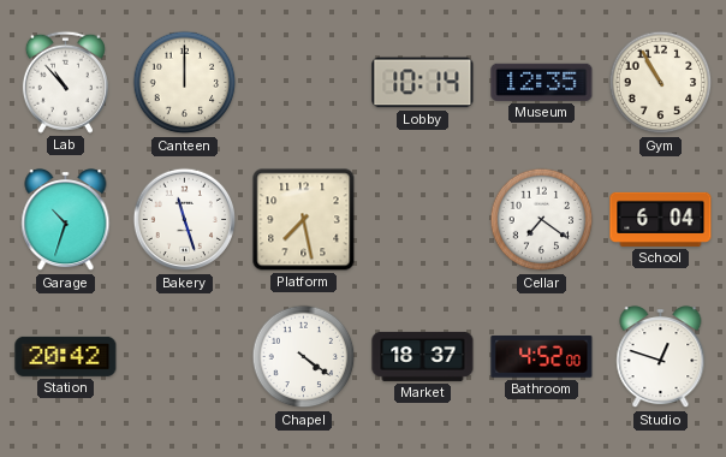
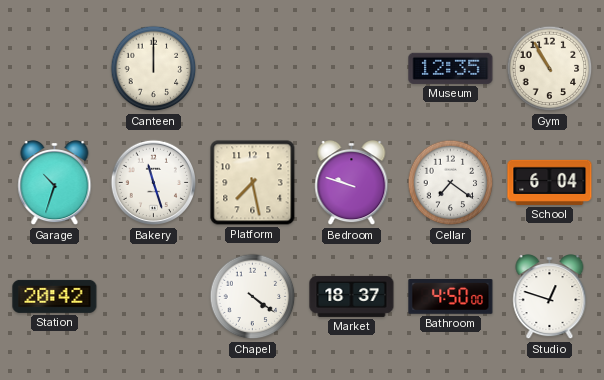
Lab: 10:53 -> none
Lobby: 10:14 -> none
Bedroom: none -> 9:48
Bathroom: 4:52 -> 4:50
